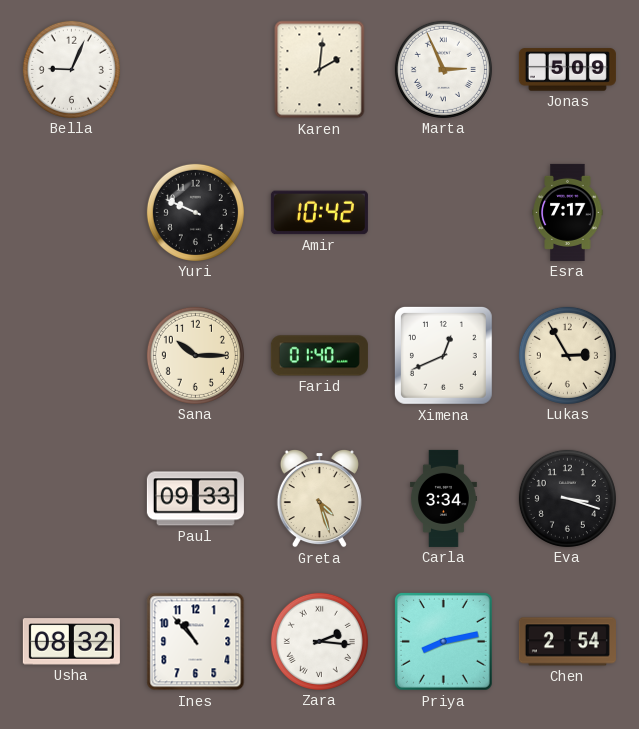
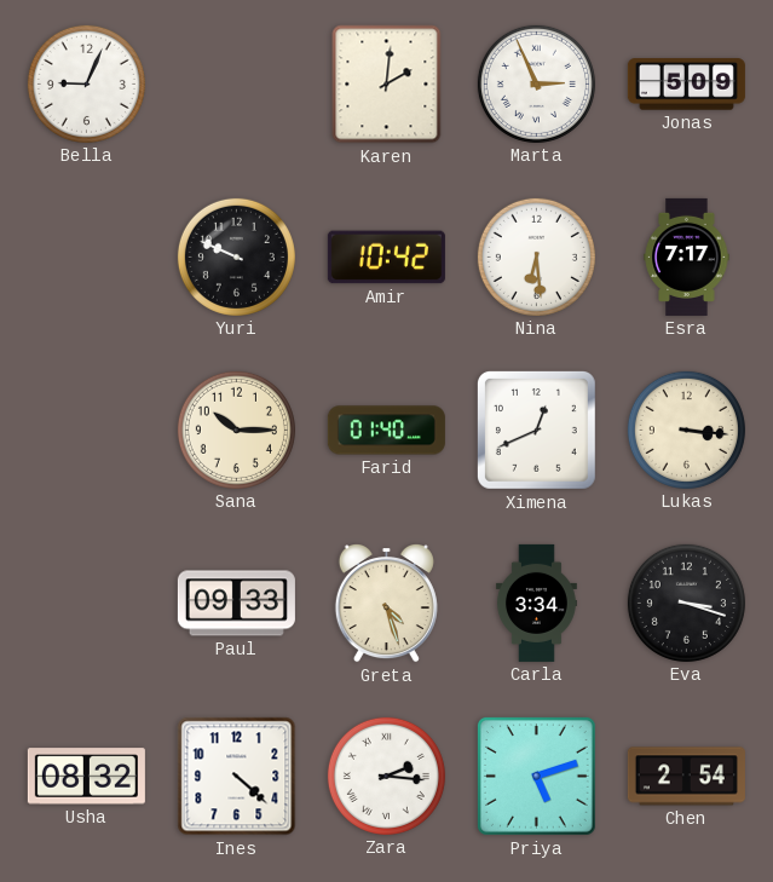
Nina: none -> 6:29
Lukas: 2:55 -> 3:16
Ines: 10:53 -> 4:22
Priya: 8:13 -> 5:12
